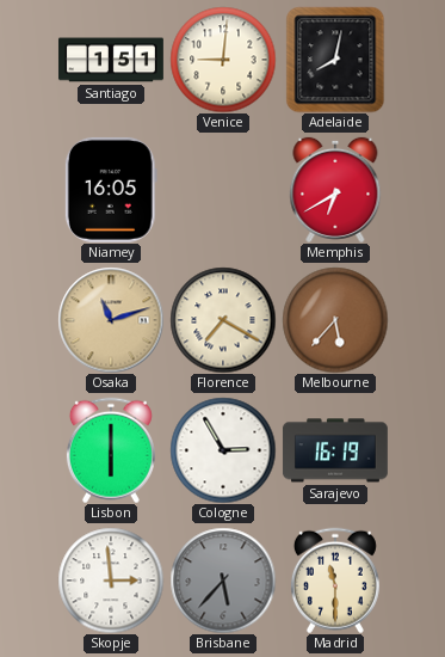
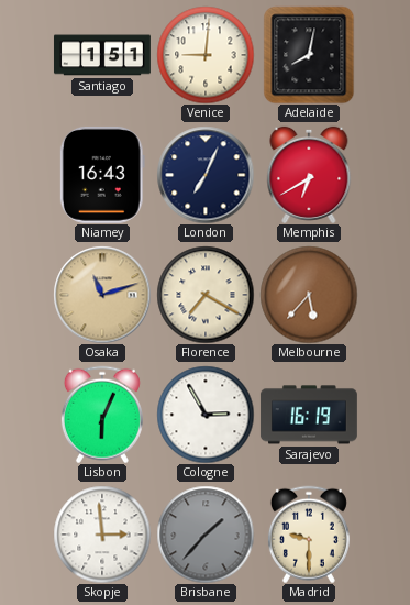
Niamey: 16:05 -> 16:43
London: none -> 7:04
Lisbon: 6:00 -> 6:04
Brisbane: 5:37 -> 1:37
Madrid: 11:30 -> 9:30
